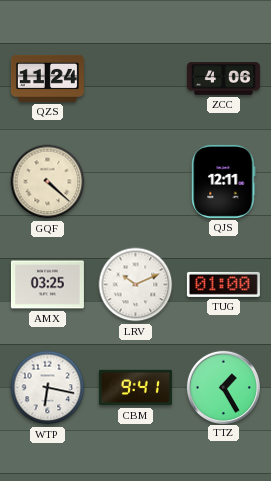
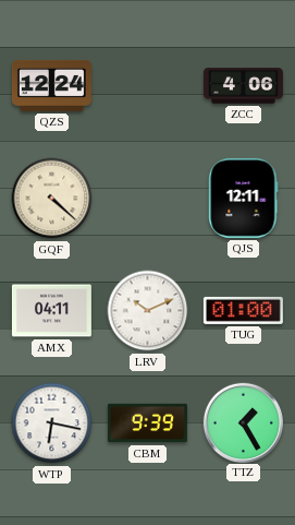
QZS: 11:24 -> 12:24
AMX: 03:25 -> 04:11
CBM: 9:41 -> 9:39
